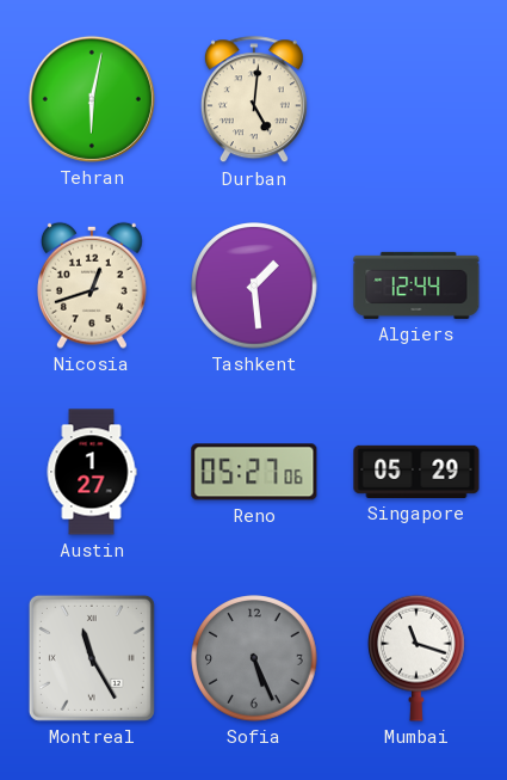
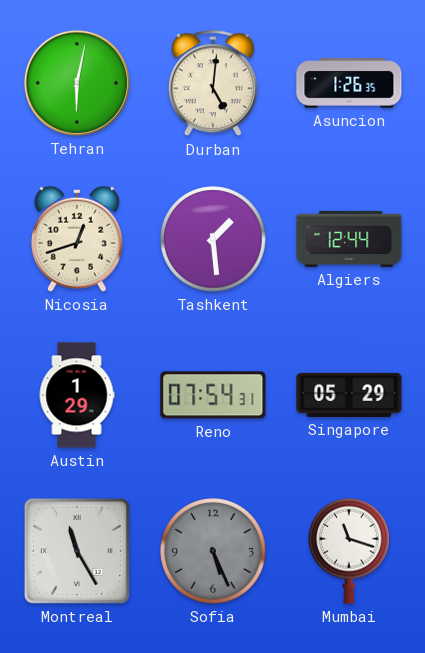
Asuncion: none -> 1:26
Austin: 1:27 -> 1:29
Reno: 05:27 -> 07:54
